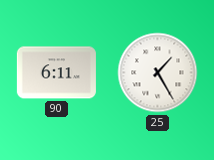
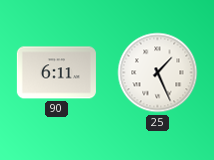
25: 1:25 -> 1:26
